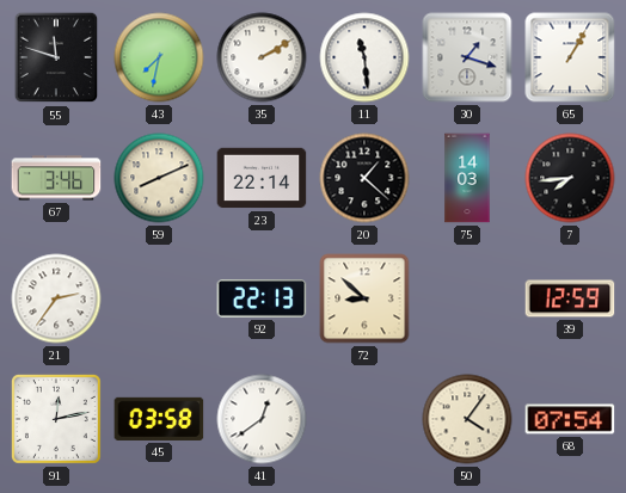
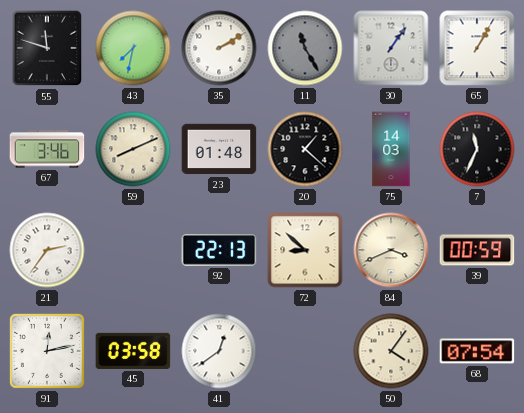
11: 11:29 -> 11:25
11 dial: white -> grey
30: 1:18 -> 1:06
23: 22:14 -> 01:48
7: 7:44 -> 11:34
84: none -> 3:41
39: 12:59 -> 00:59
